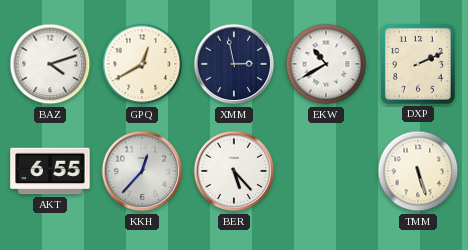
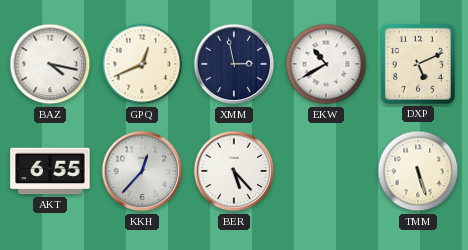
BAZ: 4:12 -> 4:17
GPQ: 12:40 -> 12:41
DXP: 2:11 -> 5:11
